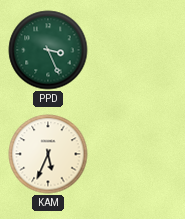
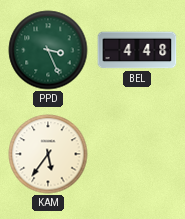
BEL: none -> 4:48
KAM: 5:34 -> 5:36
